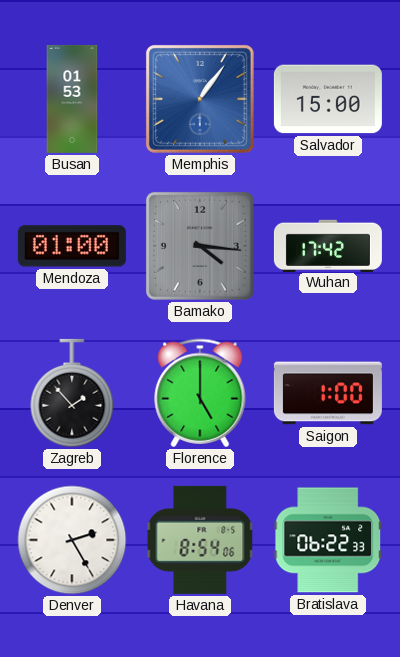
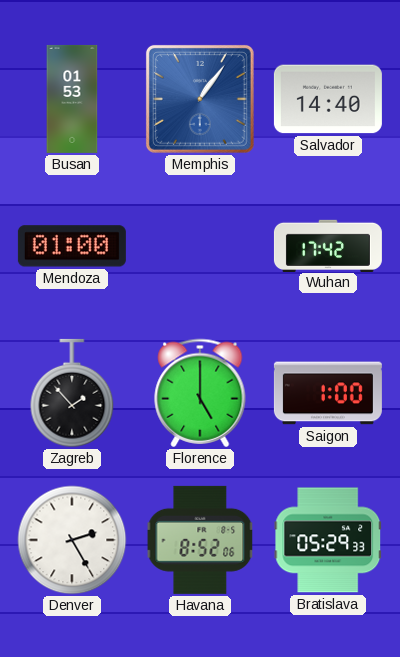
Salvador: 15:00 -> 14:40
Bamako: 4:16 -> none
Havana: 8:54 -> 8:52
Bratislava: 06:22 -> 05:29
